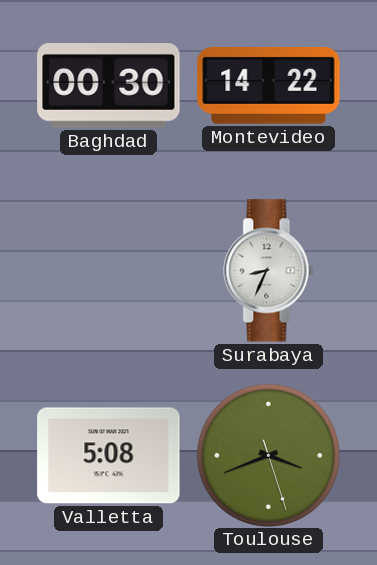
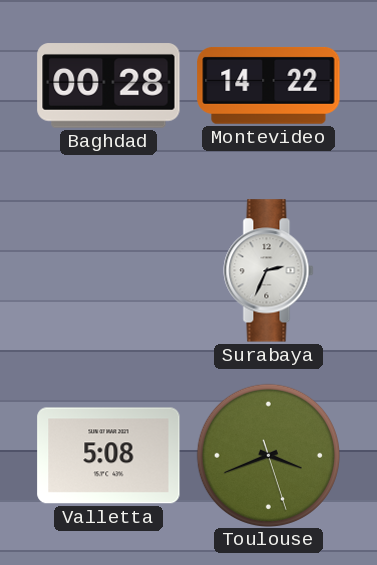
Baghdad: 00:30 -> 00:28
Surabaya: 8:34 -> 2:34
